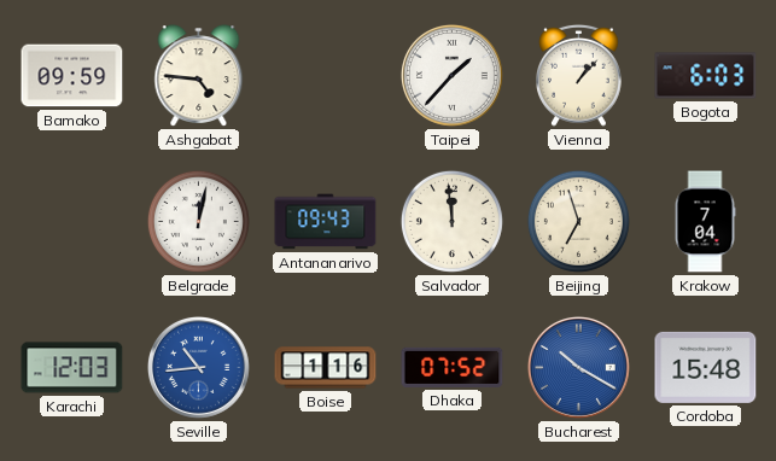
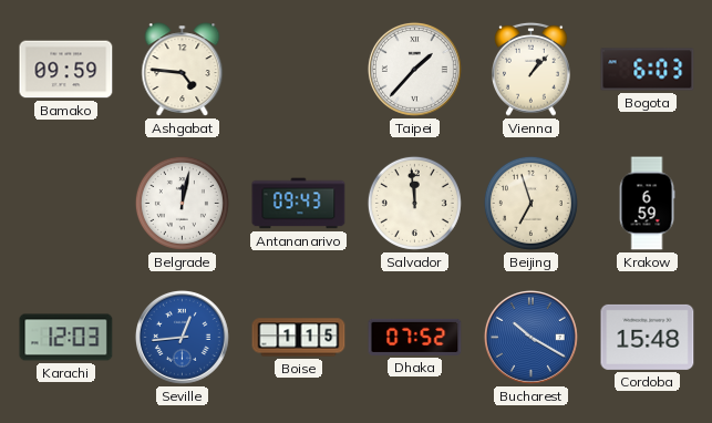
Krakow: 7:04 -> 6:59
Seville: 10:44 -> 12:44
Boise: 1:16 -> 1:15
